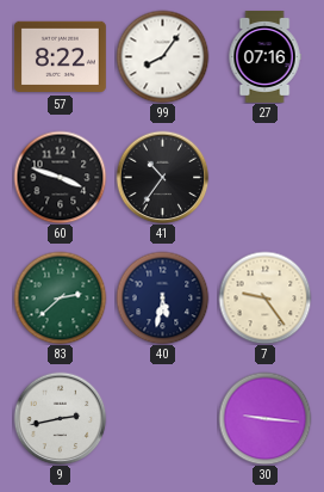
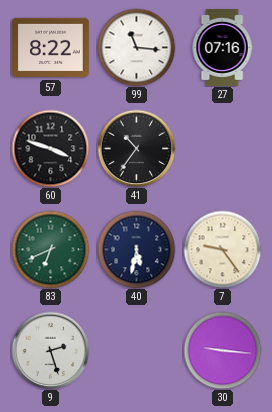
99: 8:06 -> 11:16
83: 2:38 -> 6:41
9: 2:43 -> 2:27
